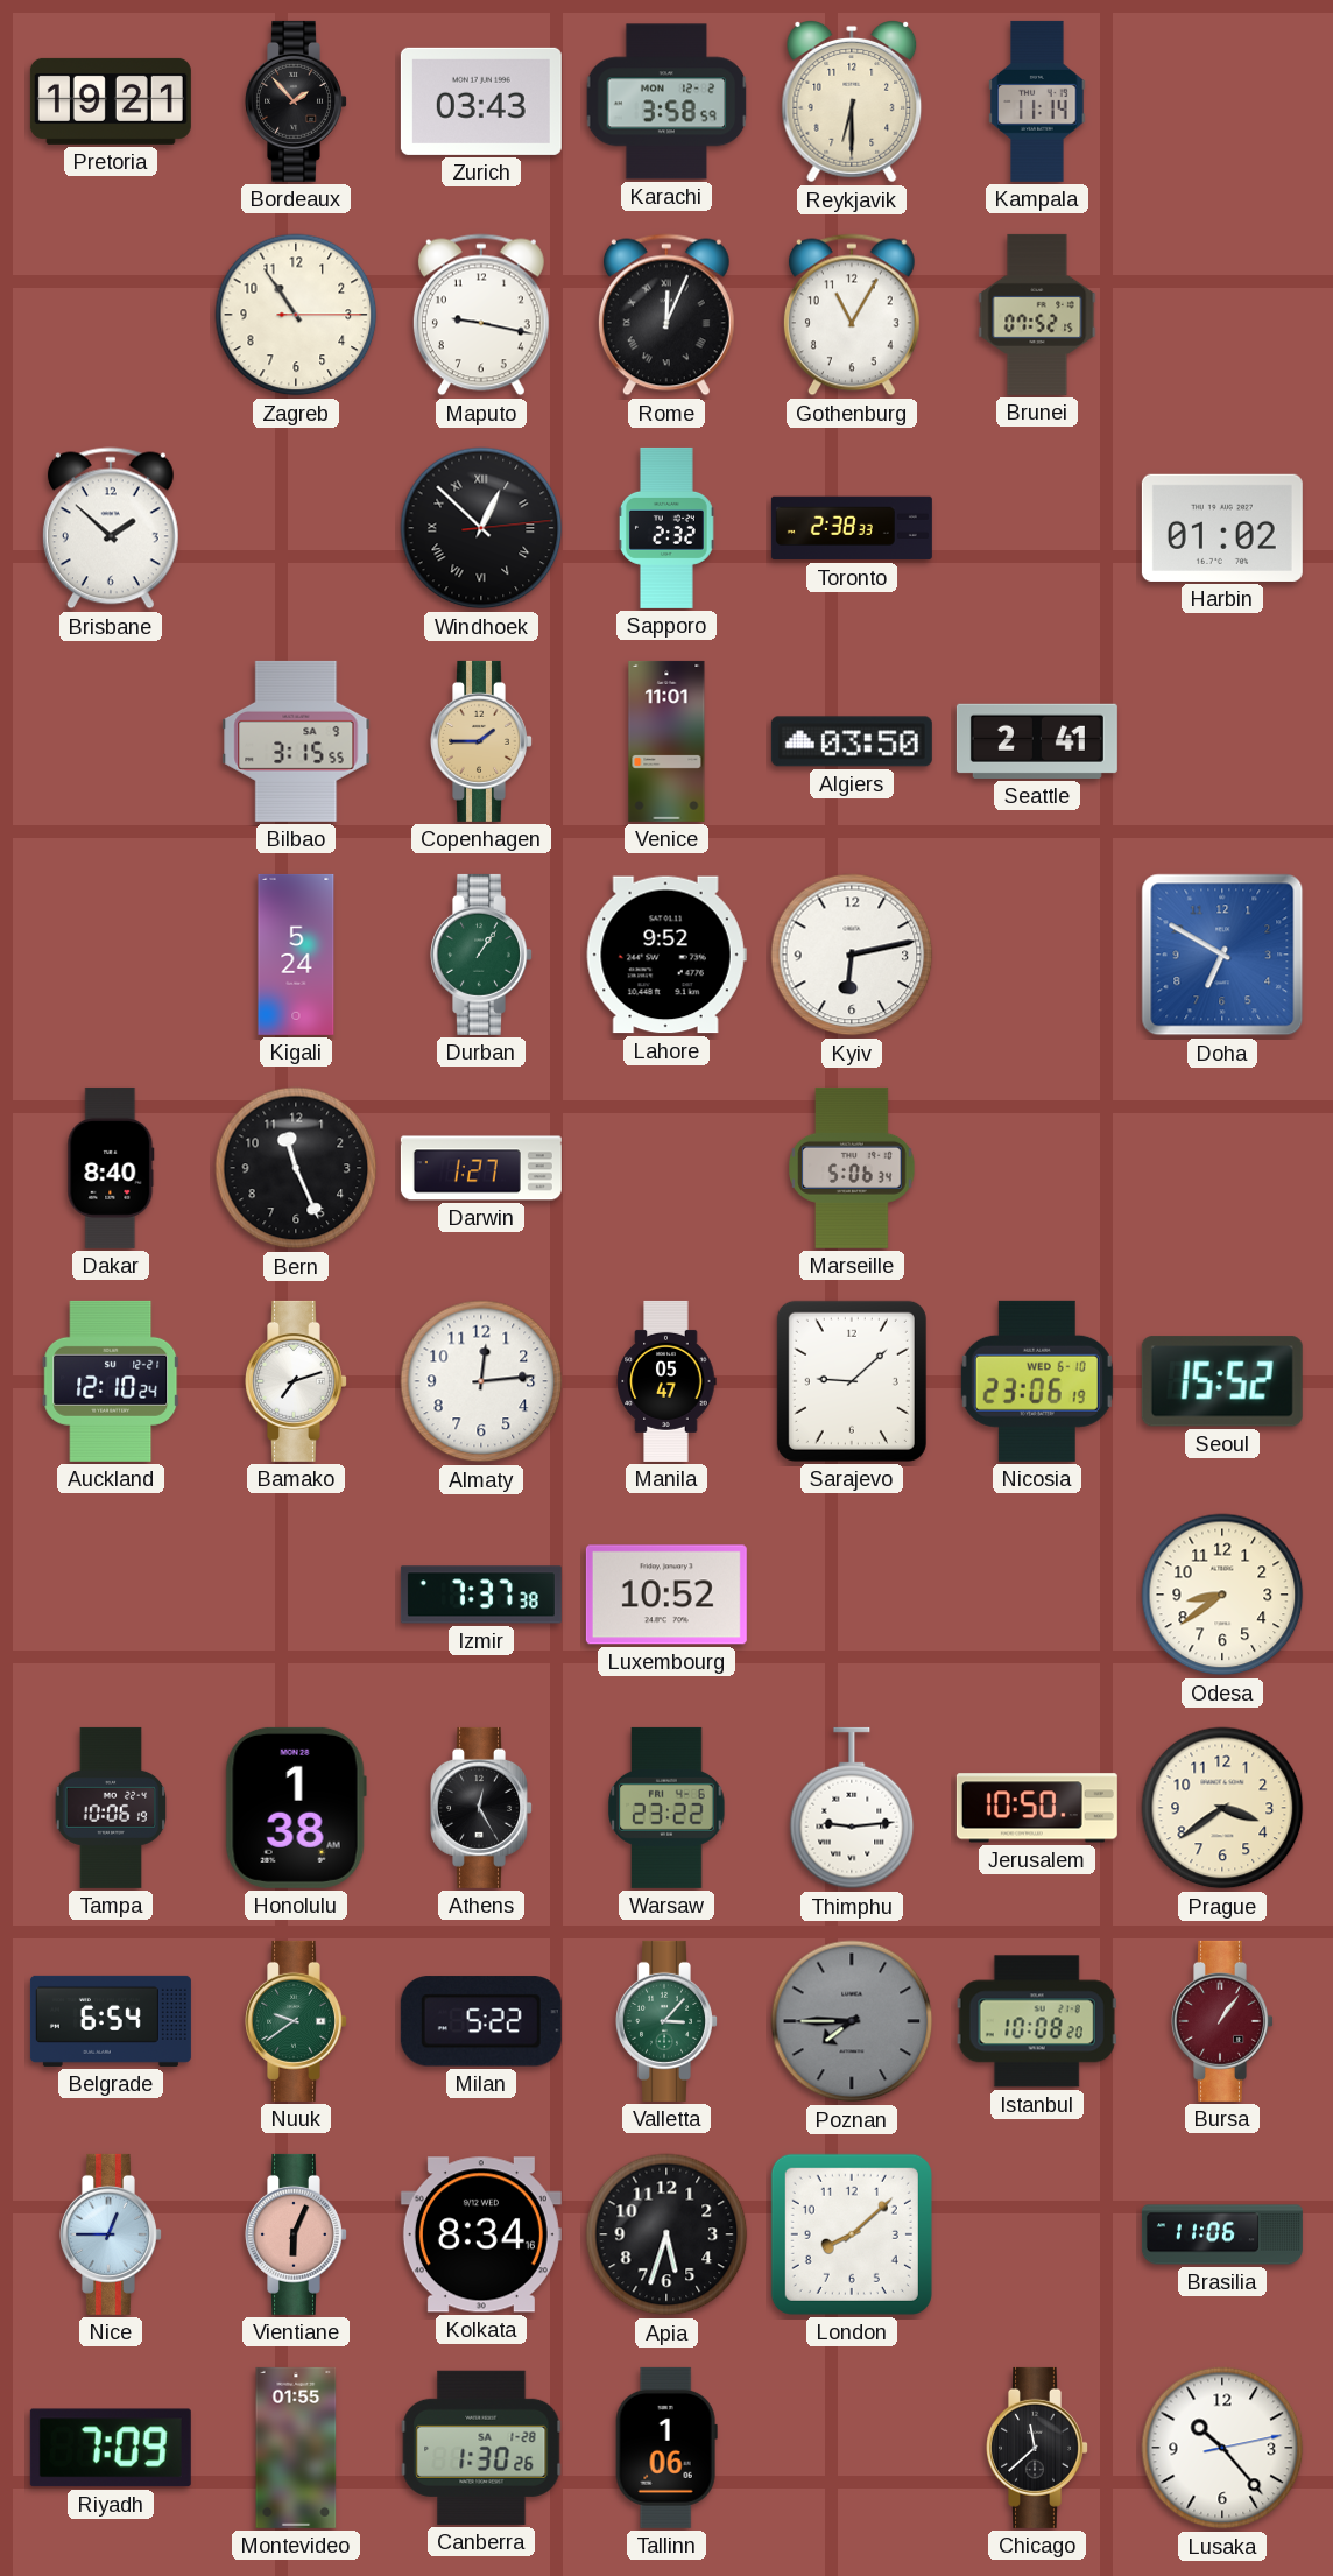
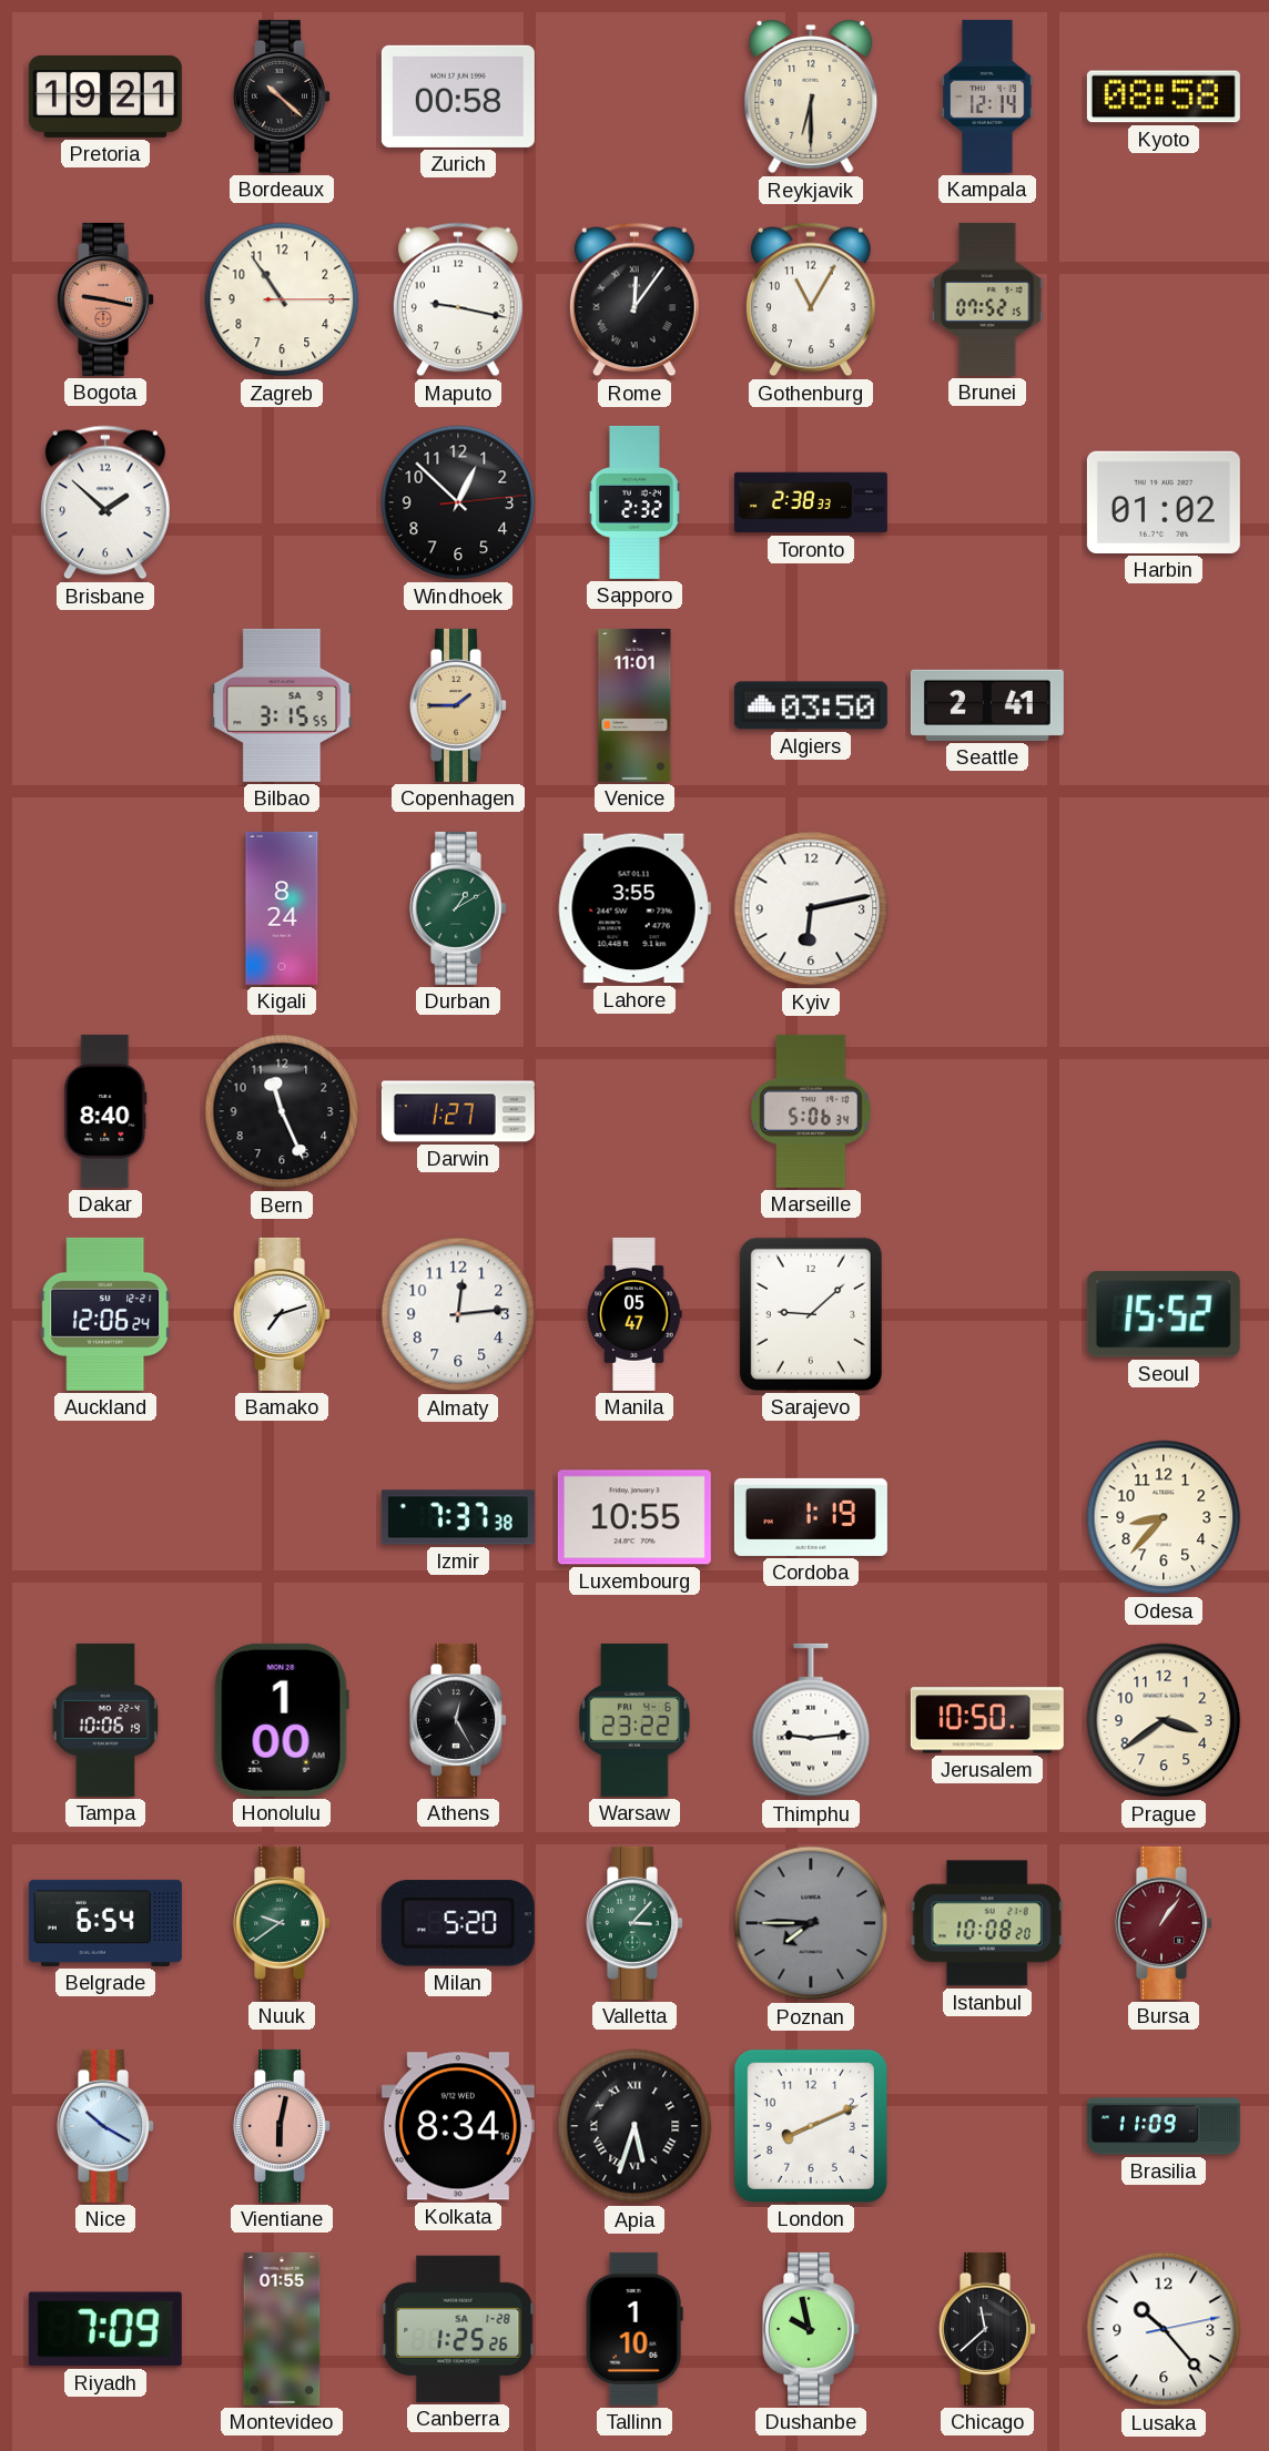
Bordeaux: 1:53 -> 10:22
Zurich: 03:43 -> 00:58
Karachi: 3:58 -> none
Kampala: 11:14 -> 12:14
Kyoto: none -> 08:58
Bogota: none -> 9:17
Rome: 12:04 -> 12:06
Windhoek numerals: Roman -> Arabic
Kigali: 5:24 -> 8:24
Durban: 1:06 -> 1:10
Lahore: 9:52 -> 3:55
Doha: 6:50 -> none
Auckland: 12:10 -> 12:06
Nicosia: 23:06 -> none
Luxembourg: 10:52 -> 10:55
Cordoba: none -> 1:19
Odesa: 8:39 -> 8:37
Honolulu: 1:38 -> 1:00
Milan: 5:22 -> 5:20
Nice: 12:45 -> 10:20
Vientiane: 6:04 -> 6:02
Apia numerals: Arabic -> Roman
London: 8:08 -> 8:11
Brasilia: 11:06 -> 11:09
Canberra: 1:30 -> 1:25
Tallinn: 1:06 -> 1:10
Dushanbe: none -> 9:58
